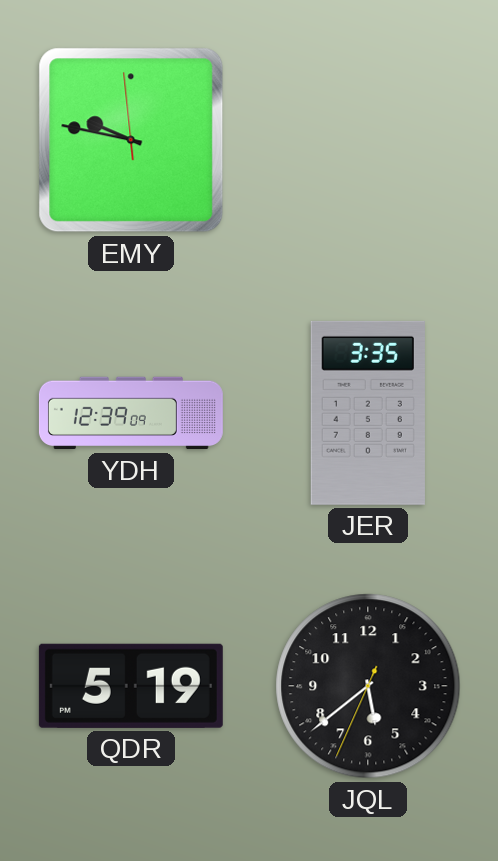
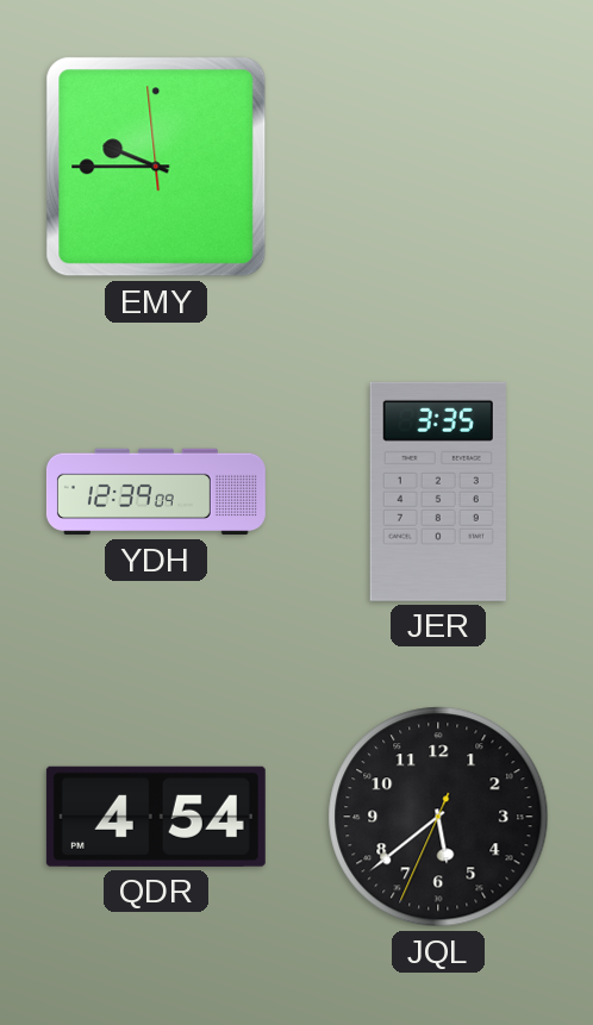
EMY: 9:46 -> 9:44
QDR: 5:19 -> 4:54
